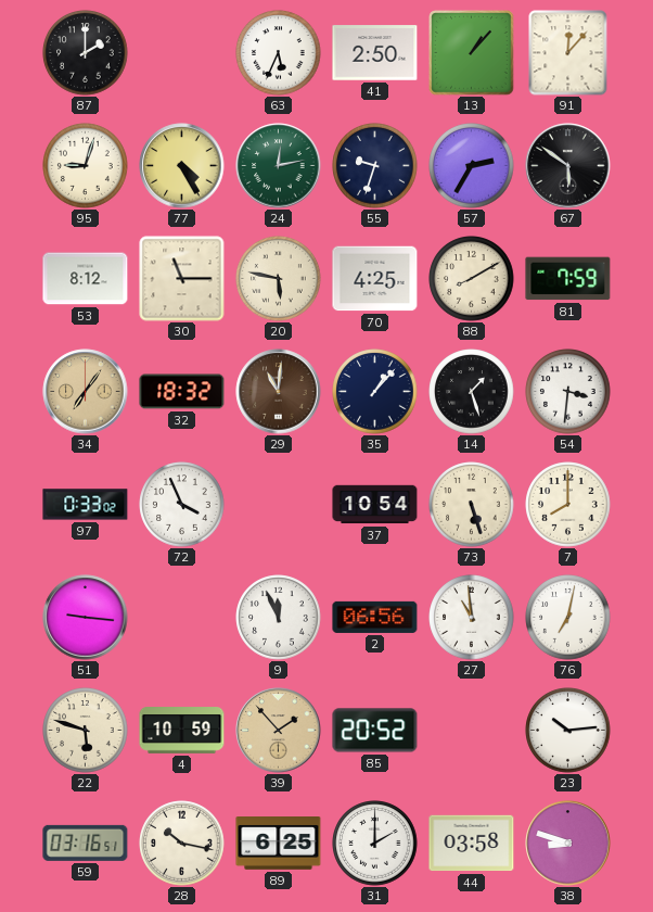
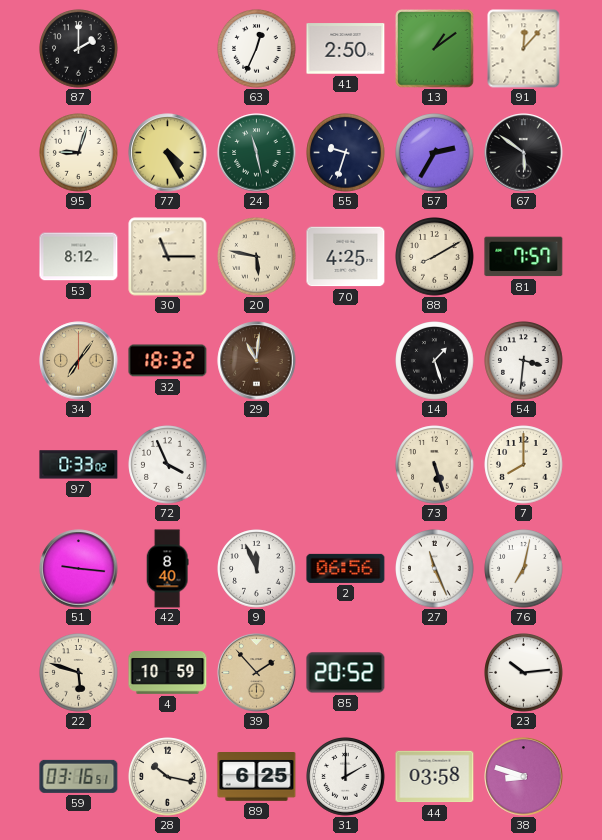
63: 5:34 -> 12:34
13: 1:07 -> 1:09
24: 12:13 -> 11:28
81: 7:59 -> 7:57
35: 1:07 -> none
37: 10:54 -> none
42: none -> 8:40
27: 10:59 -> 11:26
